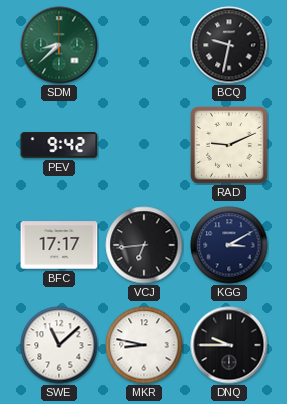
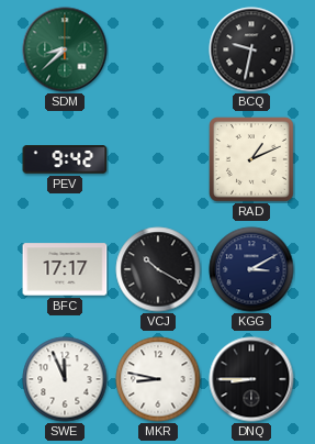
RAD: 9:11 -> 1:11
VCJ: 6:44 -> 10:20
SWE: 11:08 -> 11:56
DNQ: 9:45 -> 8:45
